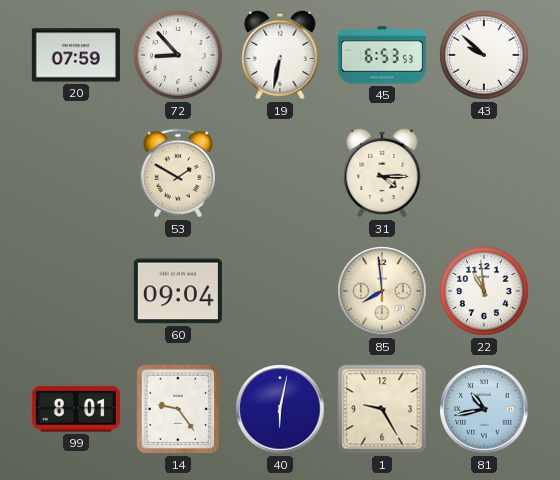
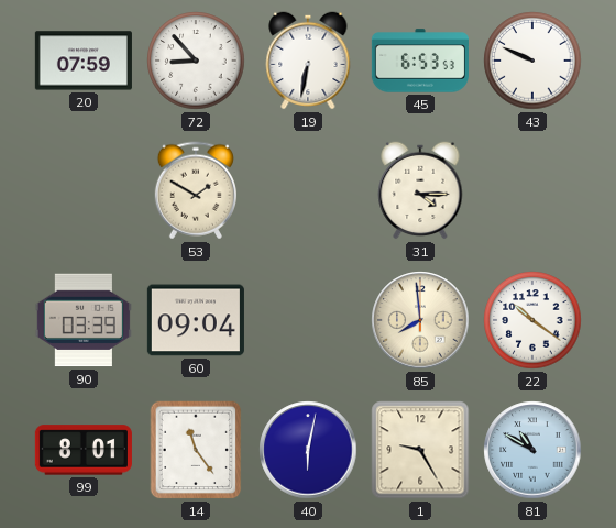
43: 9:52 -> 9:49
90: none -> 03:39
22: 10:59 -> 10:21
14: 9:24 -> 11:24
81: 10:43 -> 10:50
